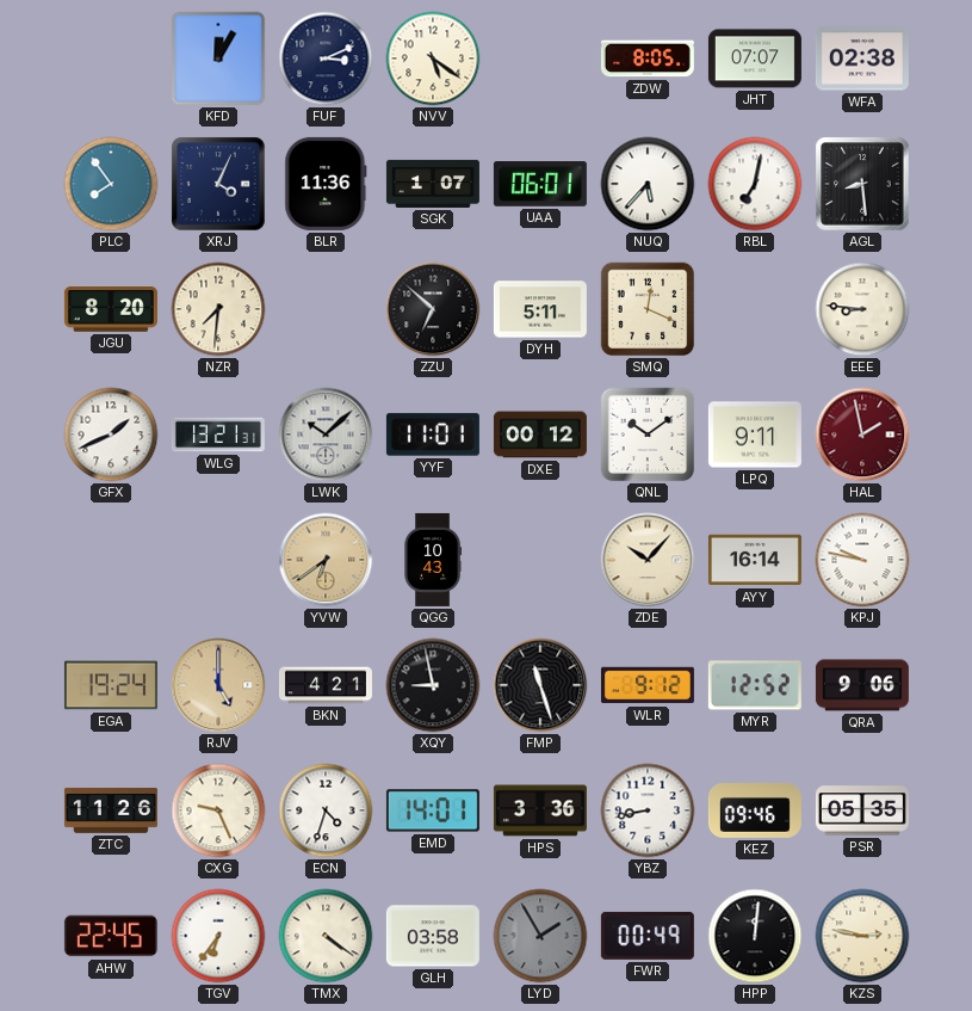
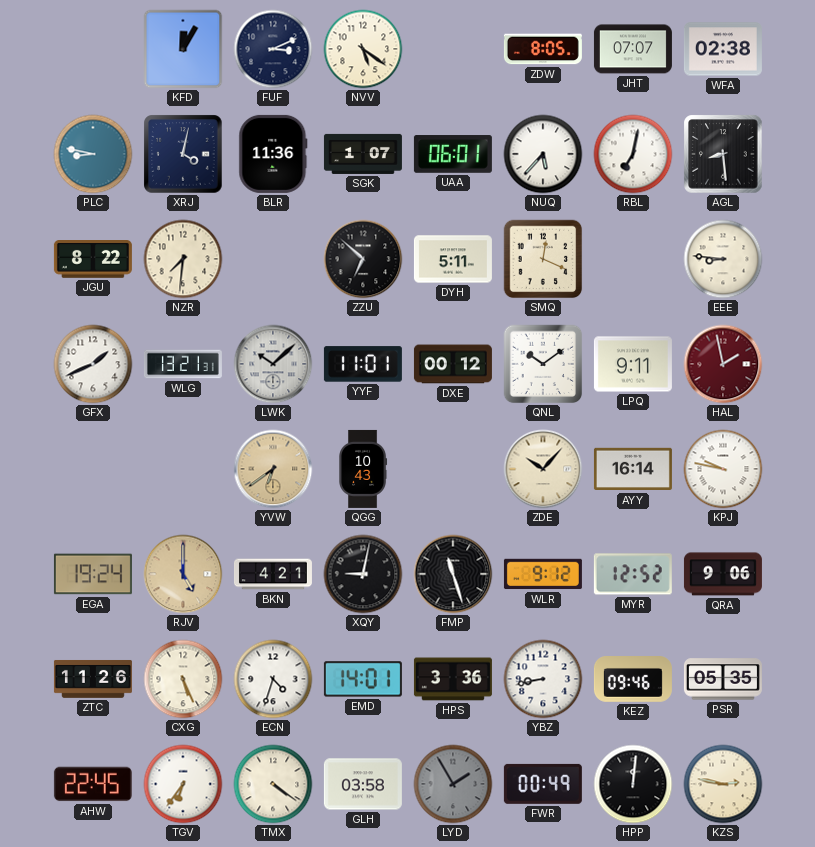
PLC: 7:54 -> 8:47
XRJ: 4:04 -> 4:02
JGU: 8:20 -> 8:22
XQY: 8:58 -> 9:02
CXG: 9:26 -> 5:26
